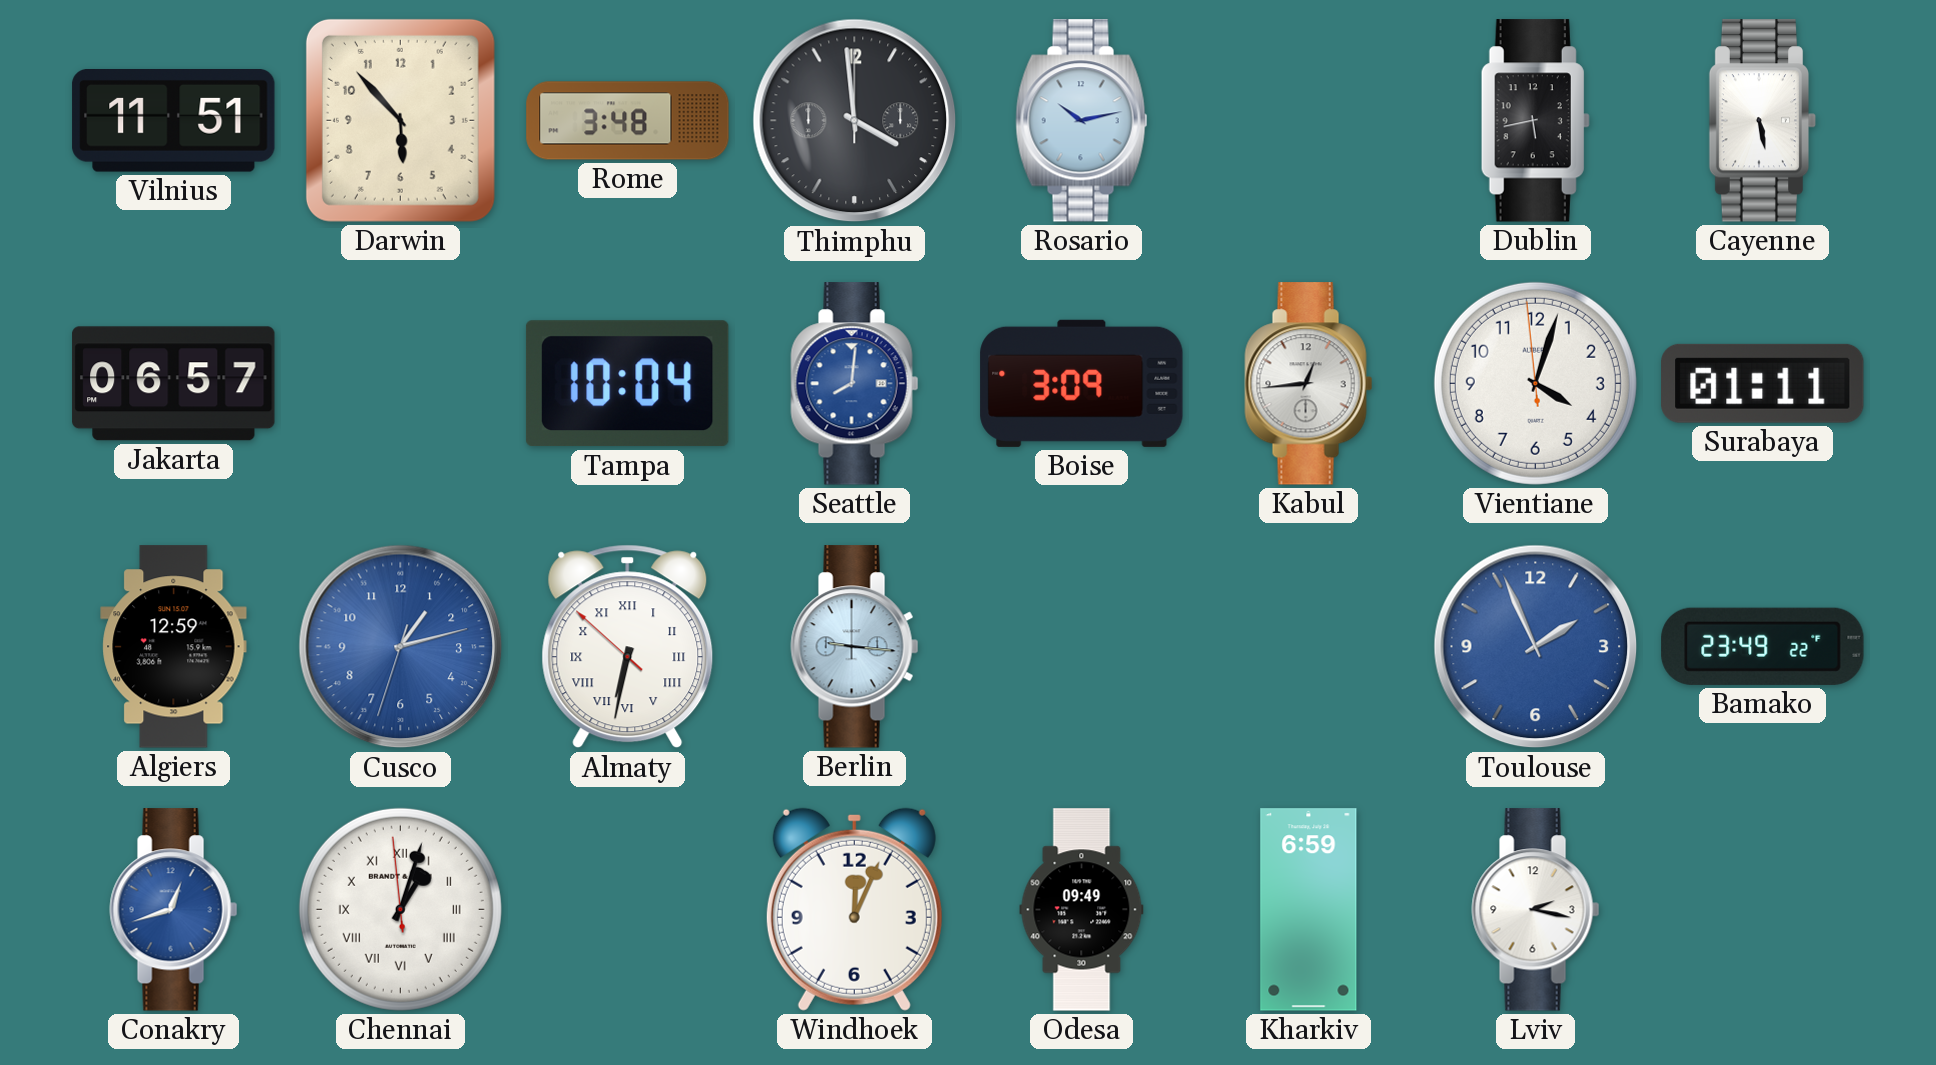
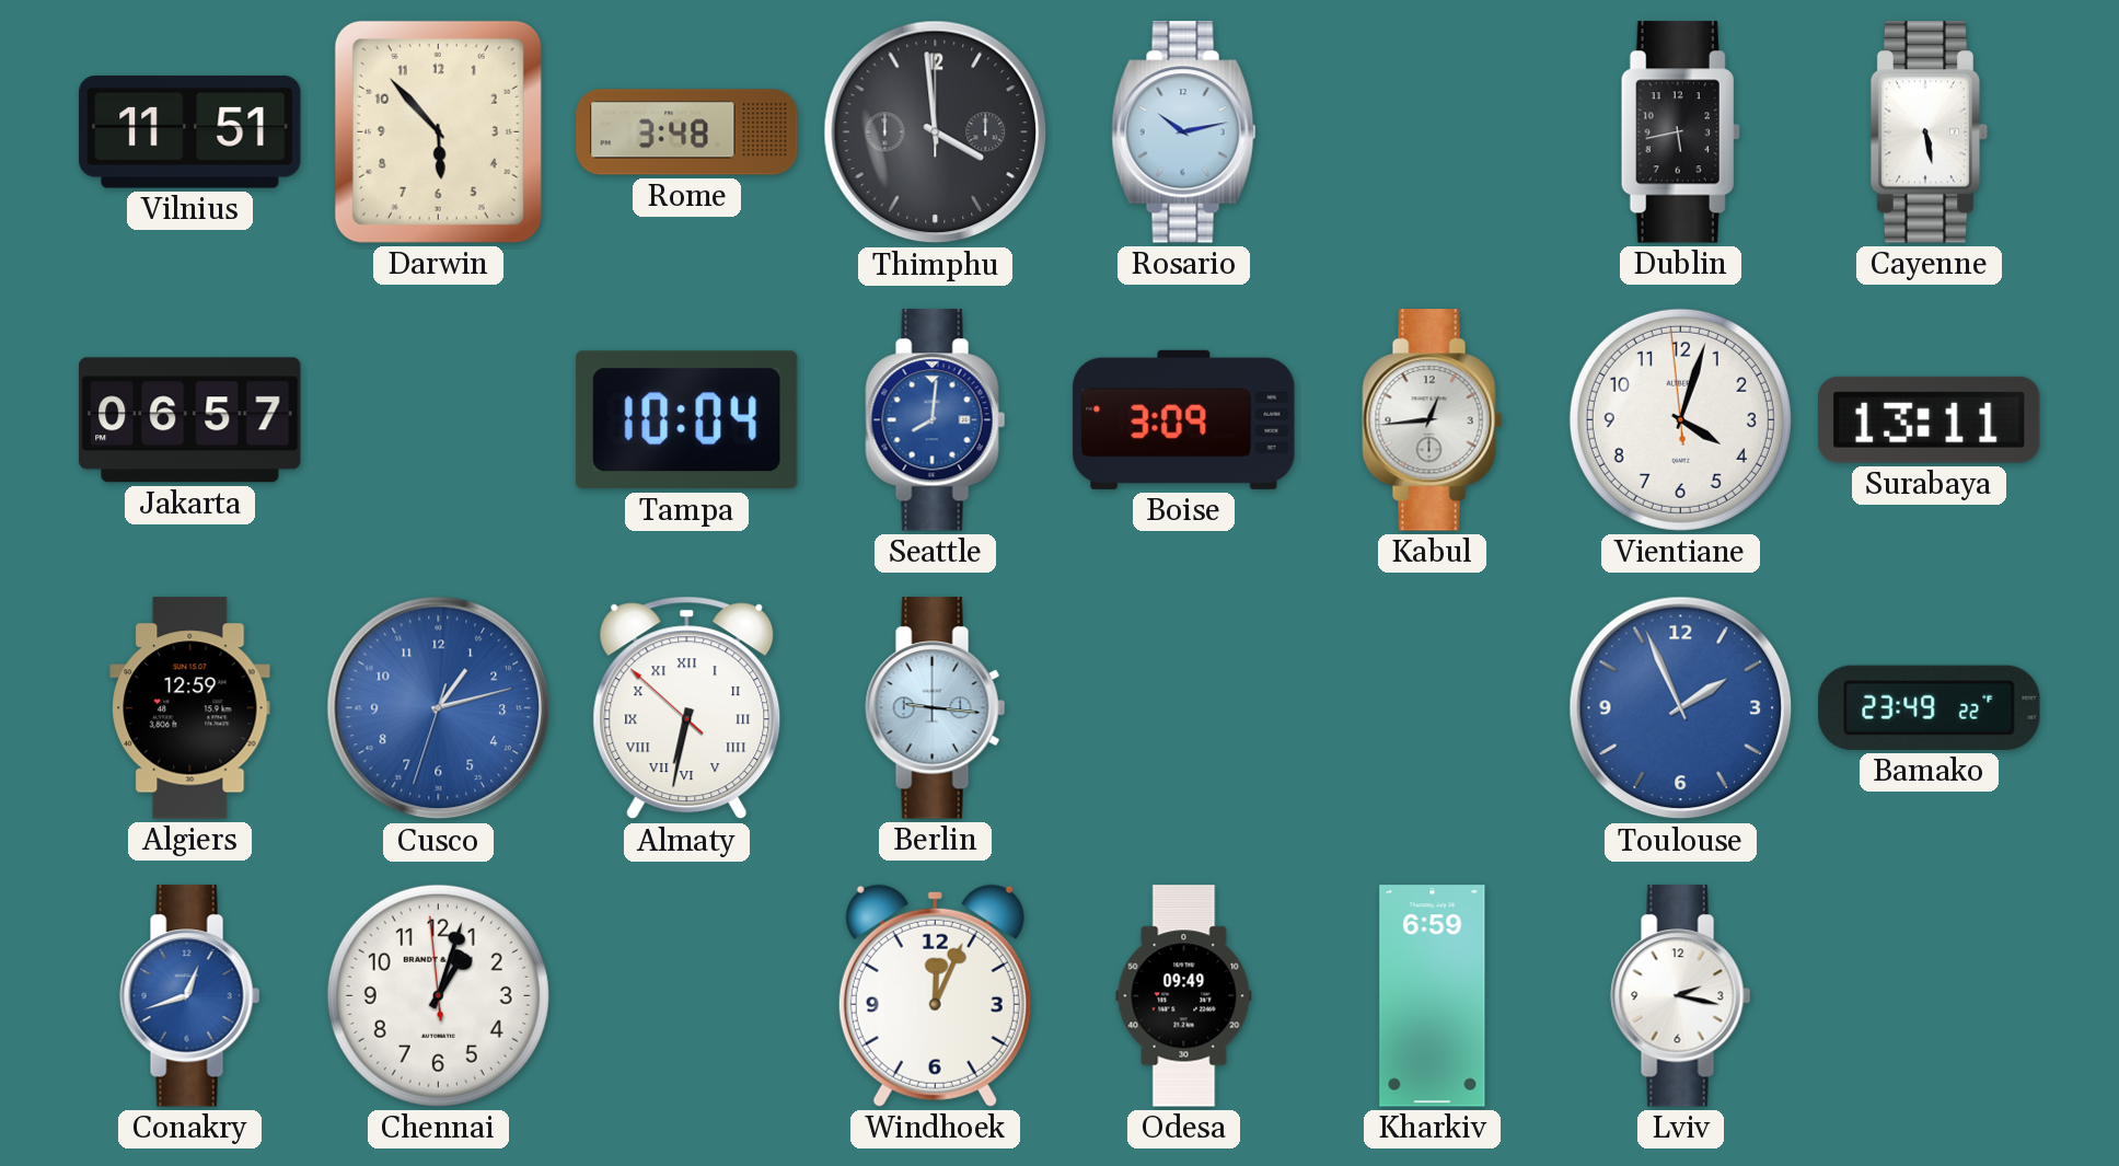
Surabaya: 01:11 -> 13:11
Chennai numerals: Roman -> Arabic
